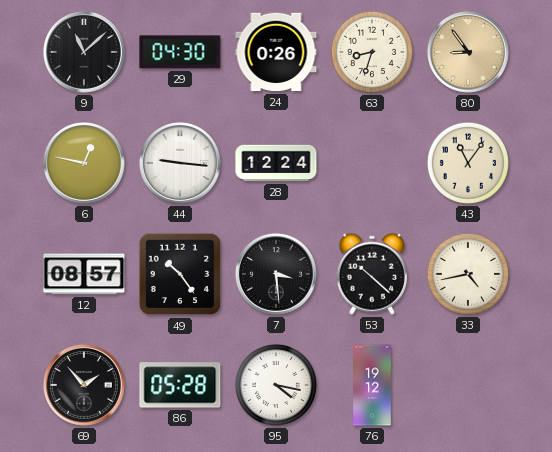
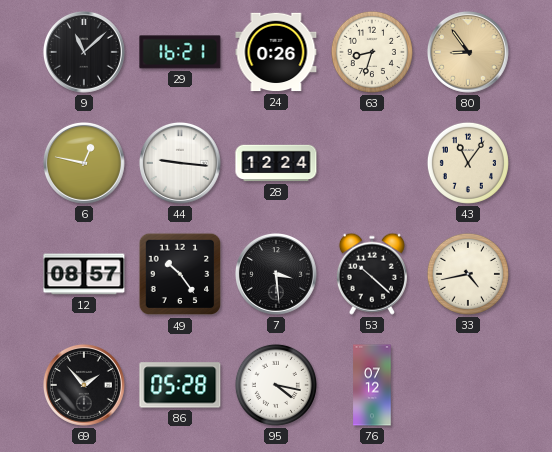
29: 04:30 -> 16:21
76: 19:12 -> 07:12
